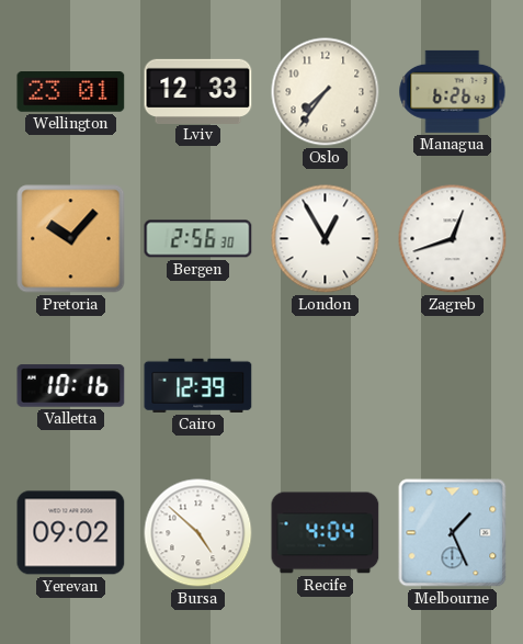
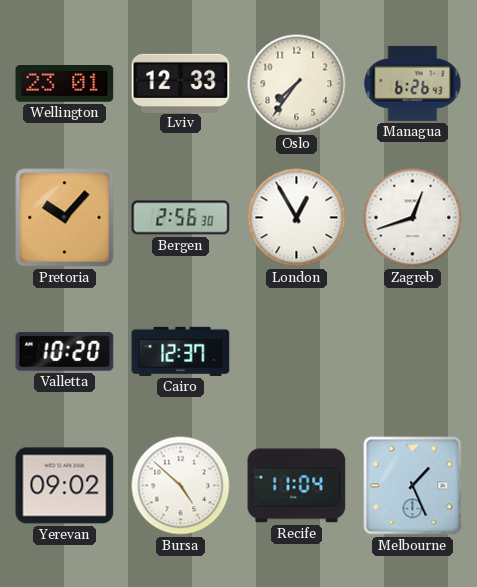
Valletta: 10:16 -> 10:20
Cairo: 12:39 -> 12:37
Recife: 4:04 -> 11:04
